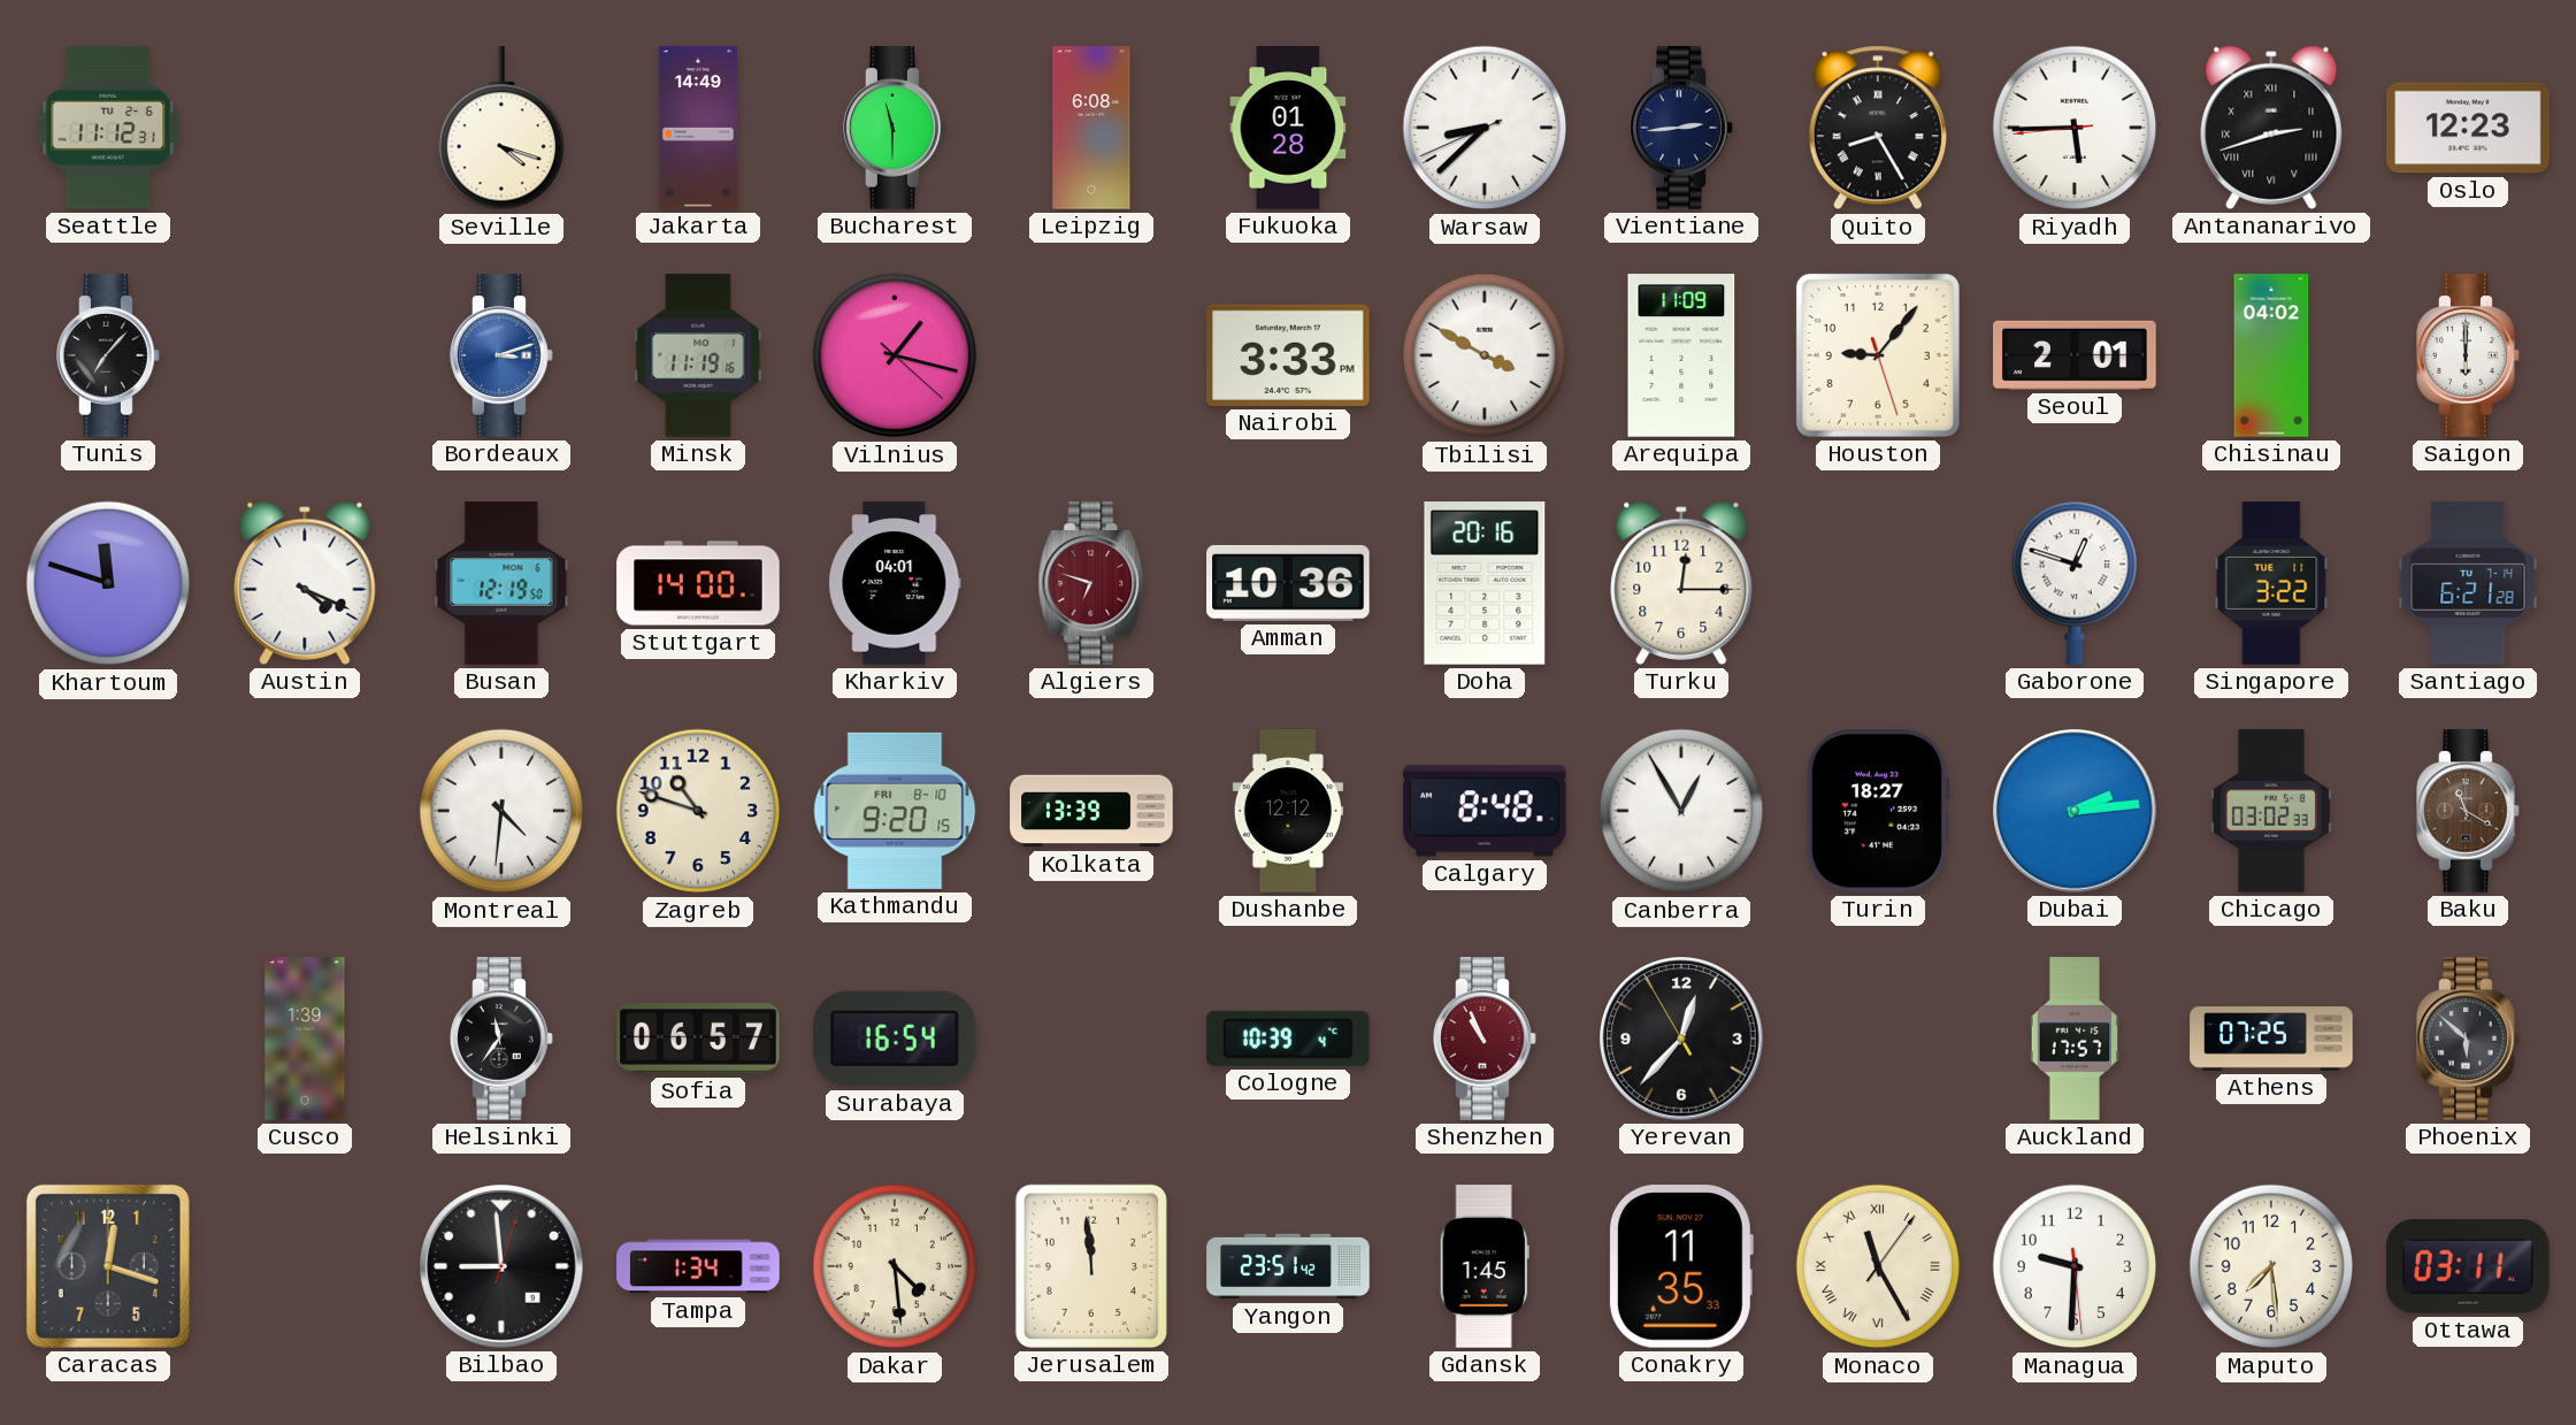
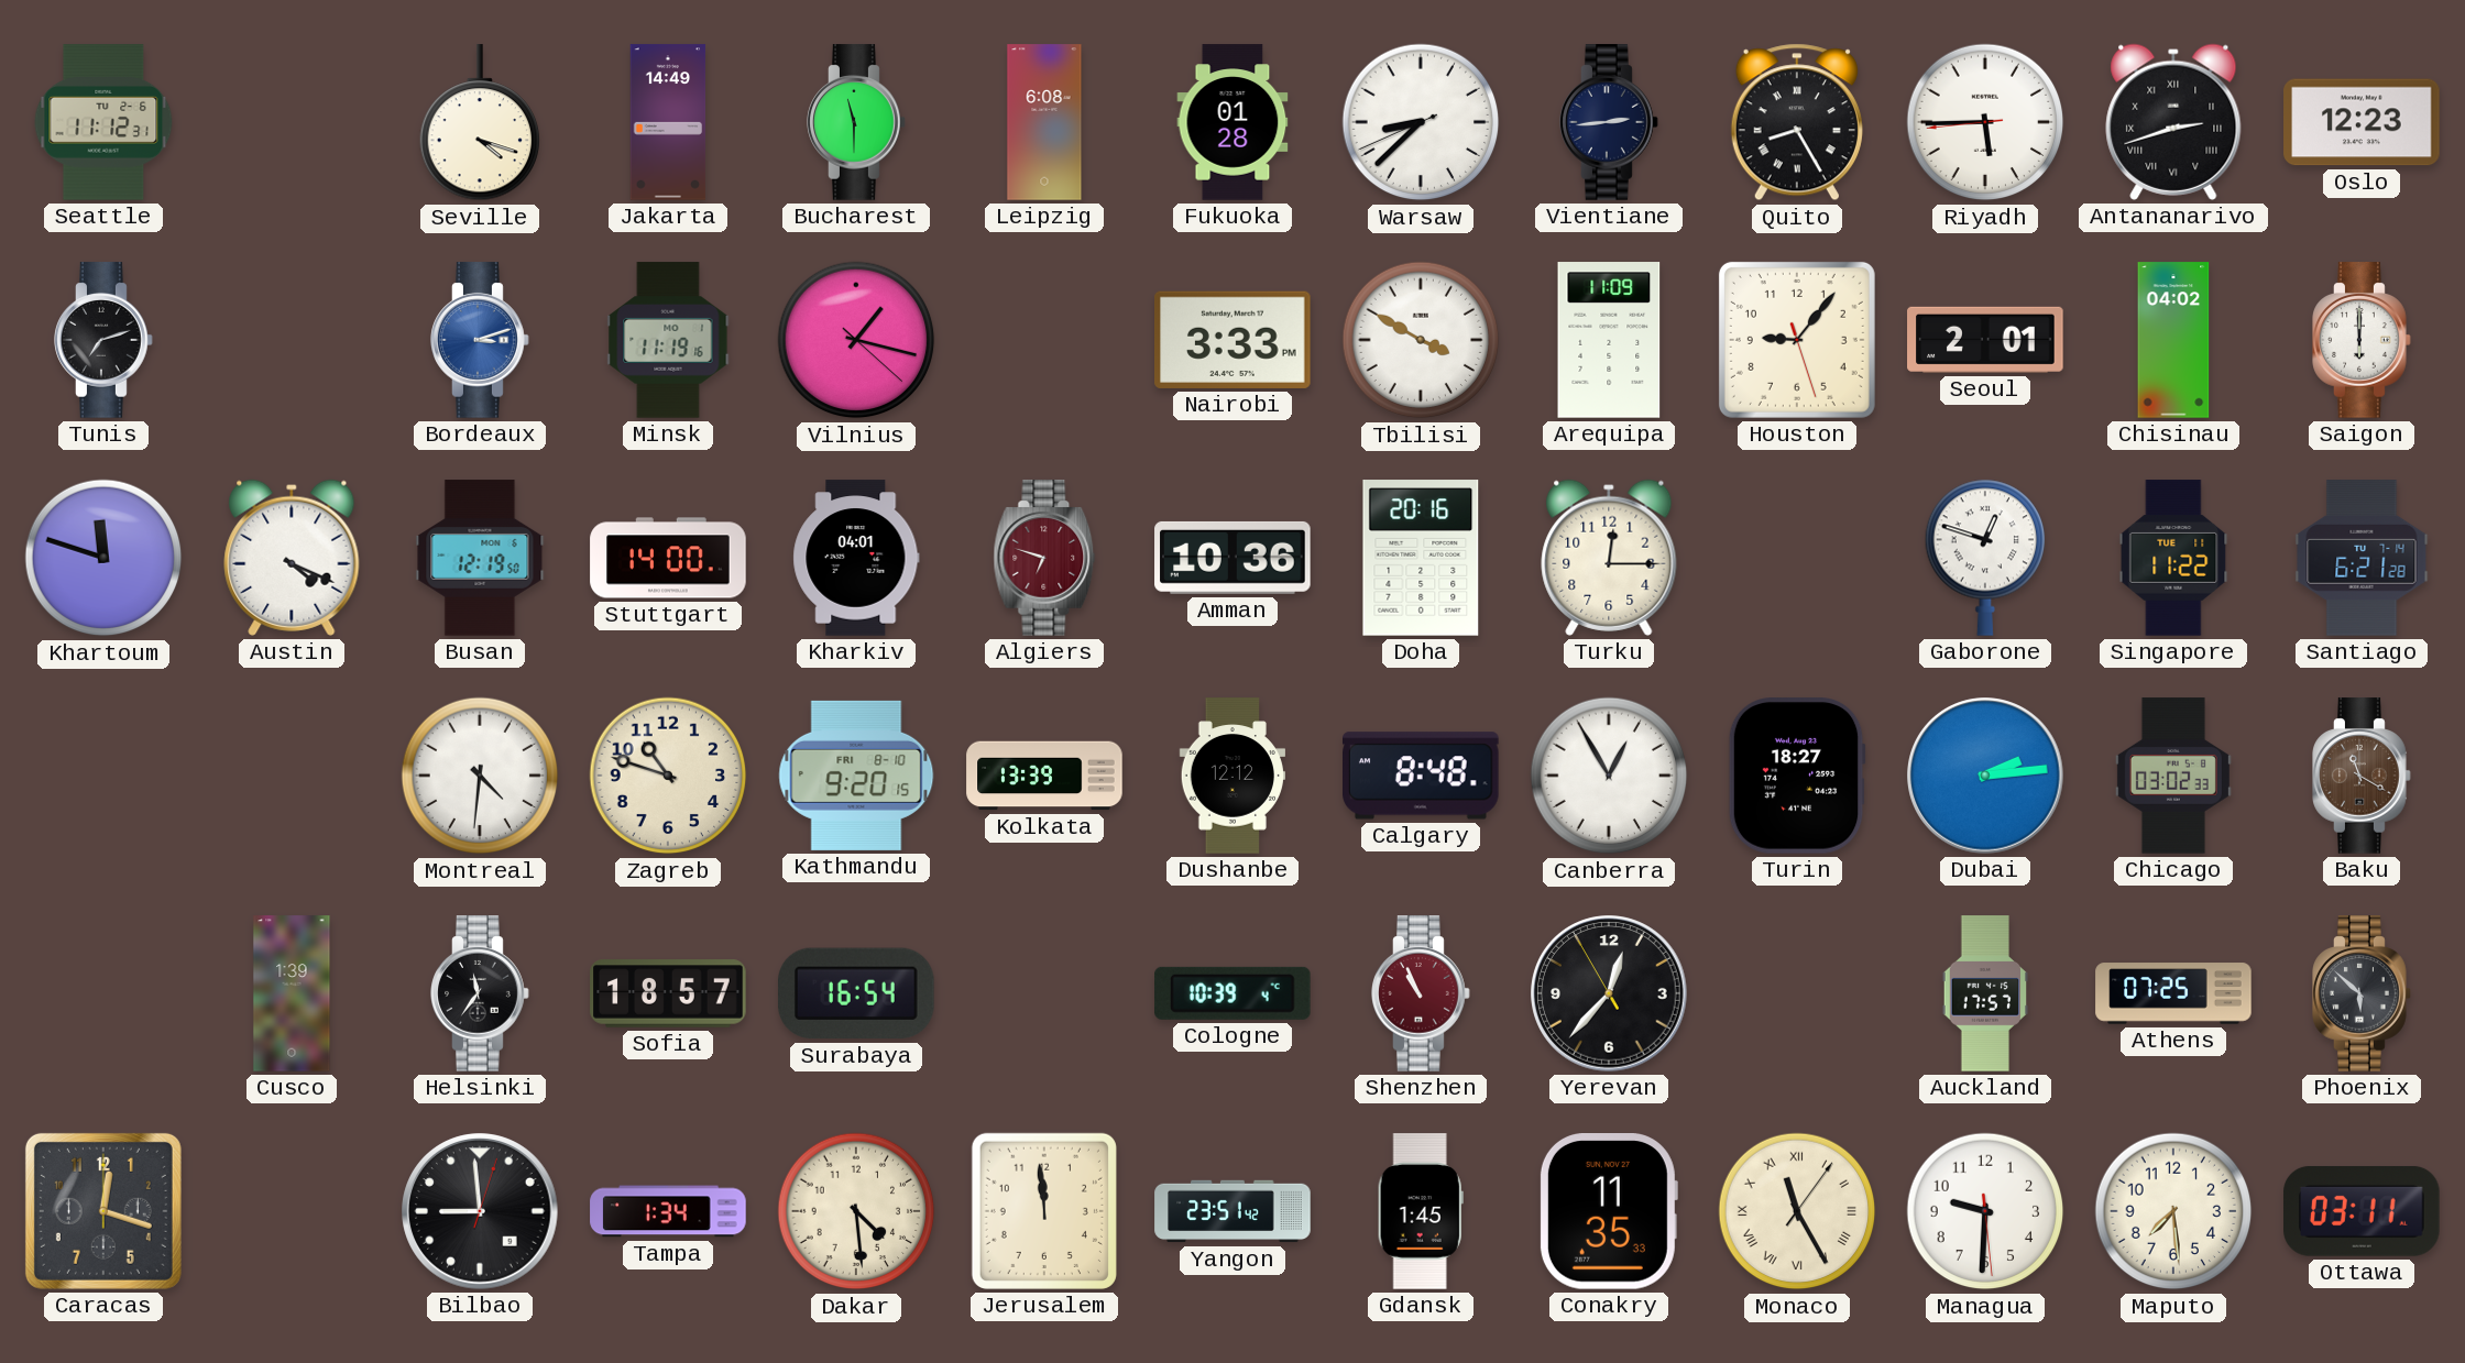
Tunis: 7:07 -> 7:12
Singapore: 3:22 -> 11:22
Sofia: 06:57 -> 18:57
